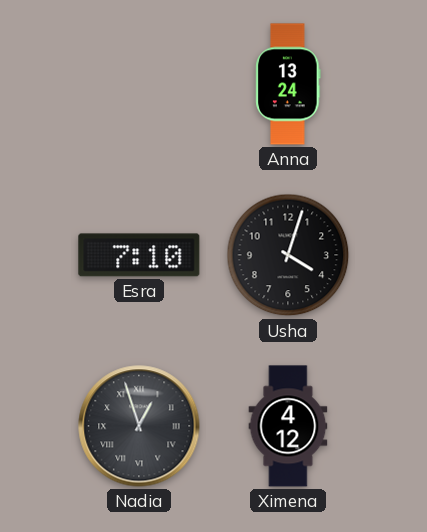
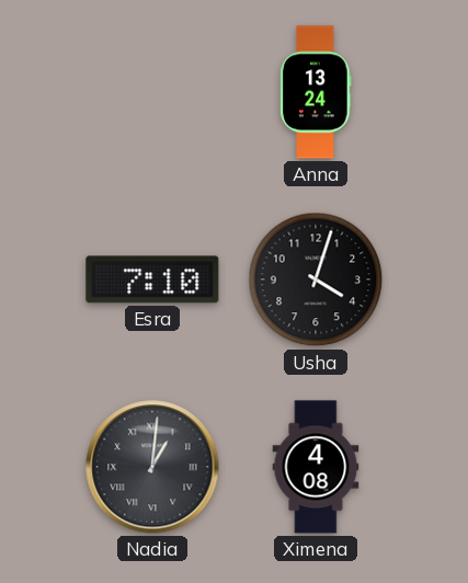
Nadia: 12:57 -> 1:01
Ximena: 4:12 -> 4:08
